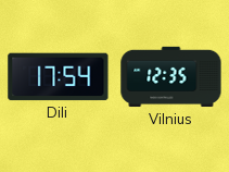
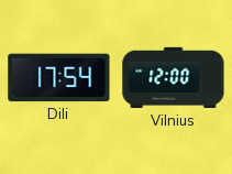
Vilnius: 12:35 -> 12:00
